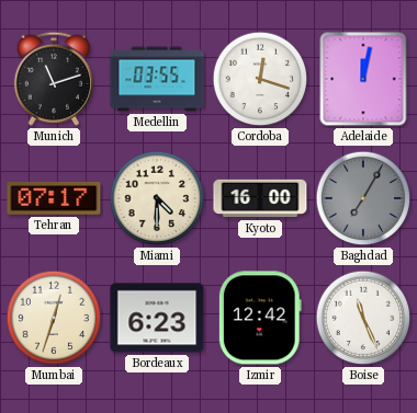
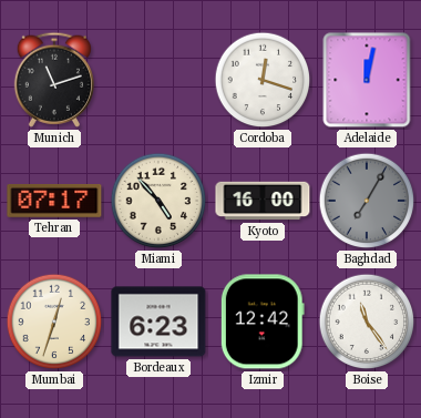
Medellin: 03:55 -> none
Miami: 4:30 -> 4:53
Boise: 11:26 -> 11:24
